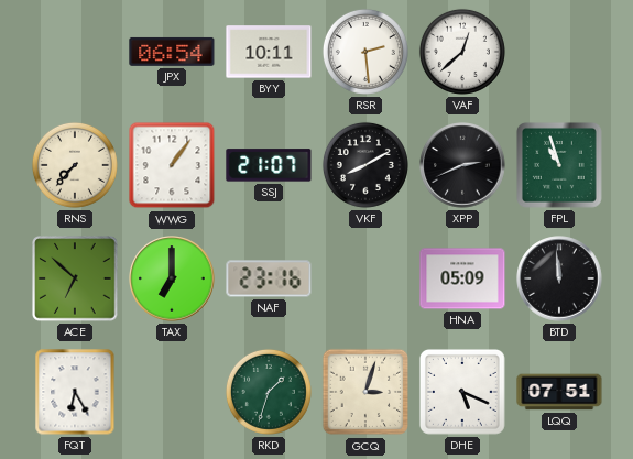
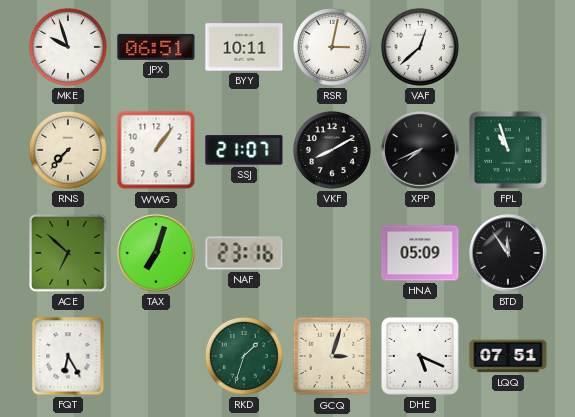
MKE: none -> 9:57
JPX: 06:54 -> 06:51
RSR: 2:29 -> 3:02
XPP: 2:41 -> 7:41
TAX: 7:00 -> 7:03
BTD: 11:59 -> 11:54
